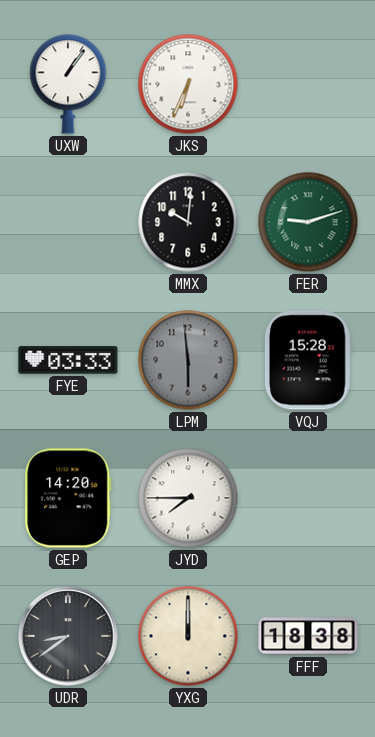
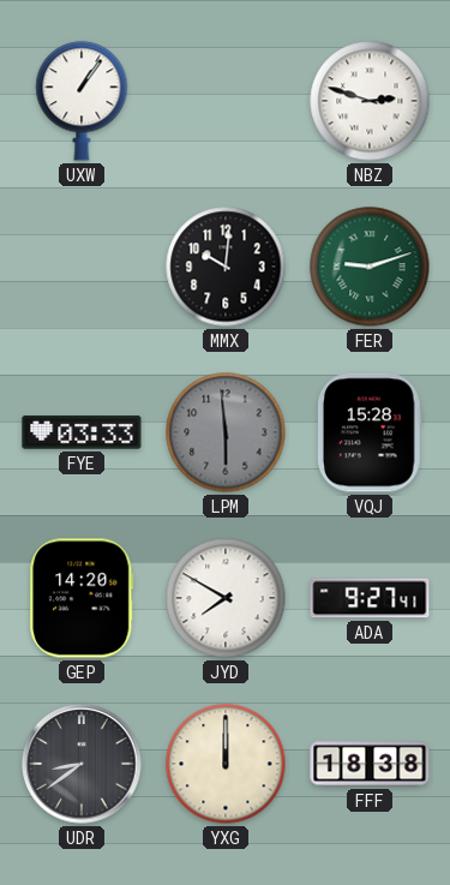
JKS: 6:34 -> none
NBZ: none -> 2:48
JYD: 7:45 -> 7:50
ADA: none -> 9:27
